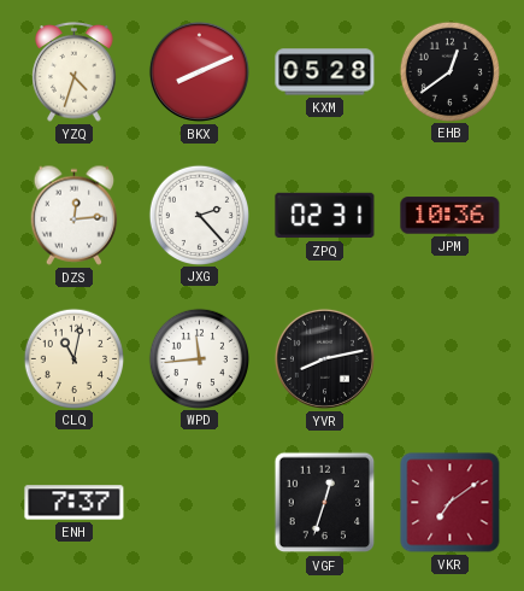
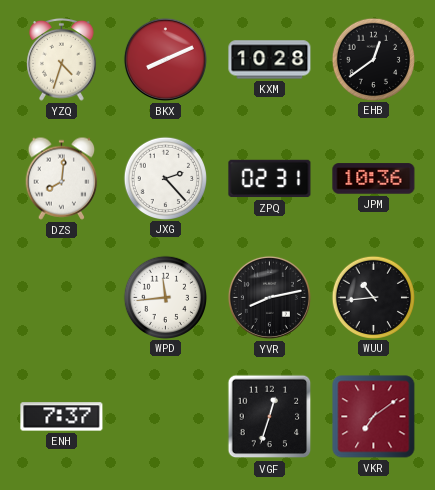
KXM: 05:28 -> 10:28
DZS: 12:14 -> 8:01
CLQ: 11:02 -> none
WUU: none -> 10:44
